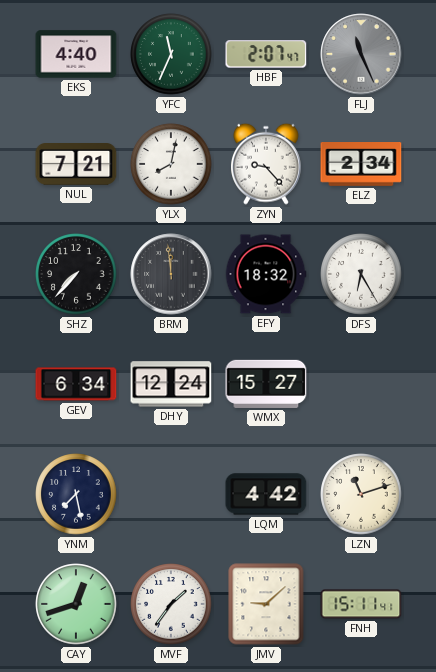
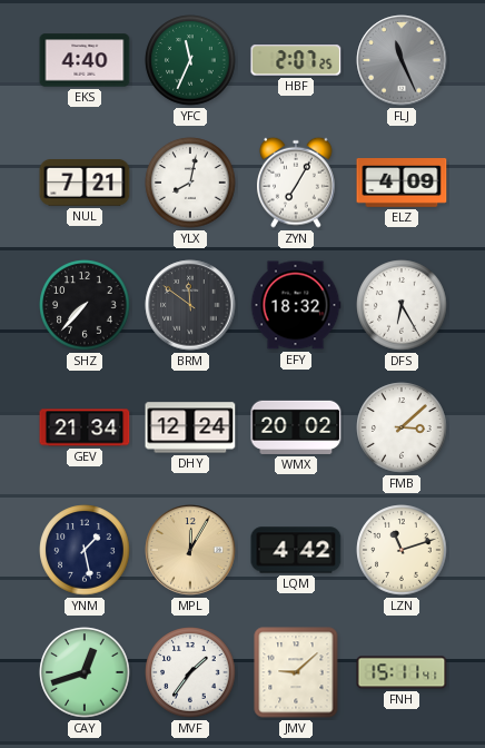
HBF: 2:07:47 -> 2:07:25
ZYN: 9:23 -> 7:05
ELZ: 2:34 -> 4:09
BRM: 11:59 -> 11:51
GEV: 6:34 -> 21:34
WMX: 15:27 -> 20:02
FMB: none -> 3:08
YNM: 7:28 -> 1:28
MPL: none -> 12:05
